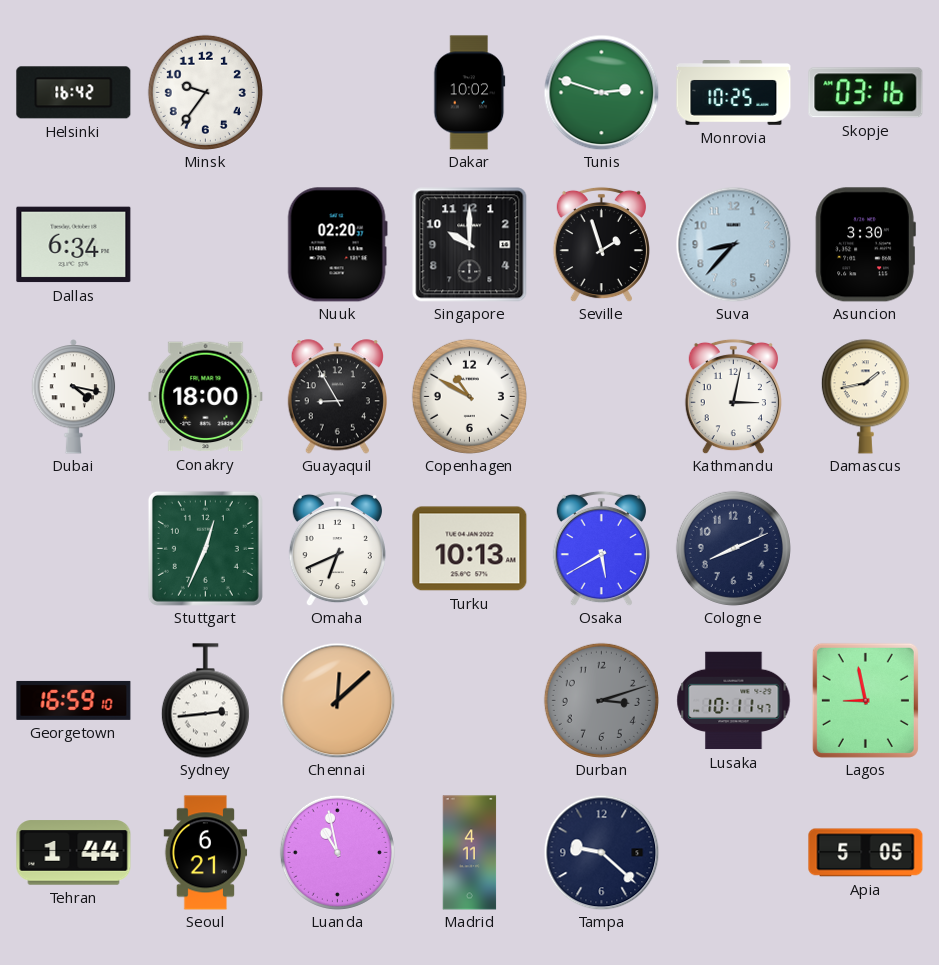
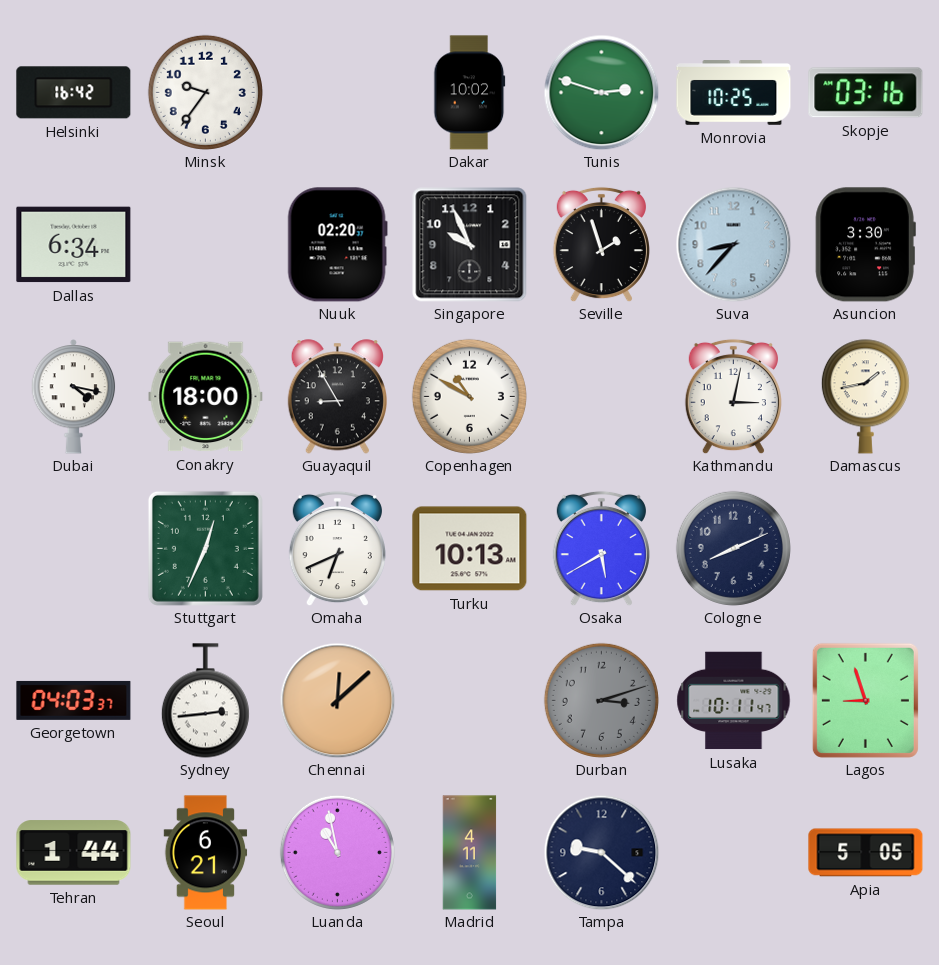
Singapore: 10:00 -> 9:56
Georgetown: 16:59 -> 04:03
Lagos: 8:58 -> 8:57
